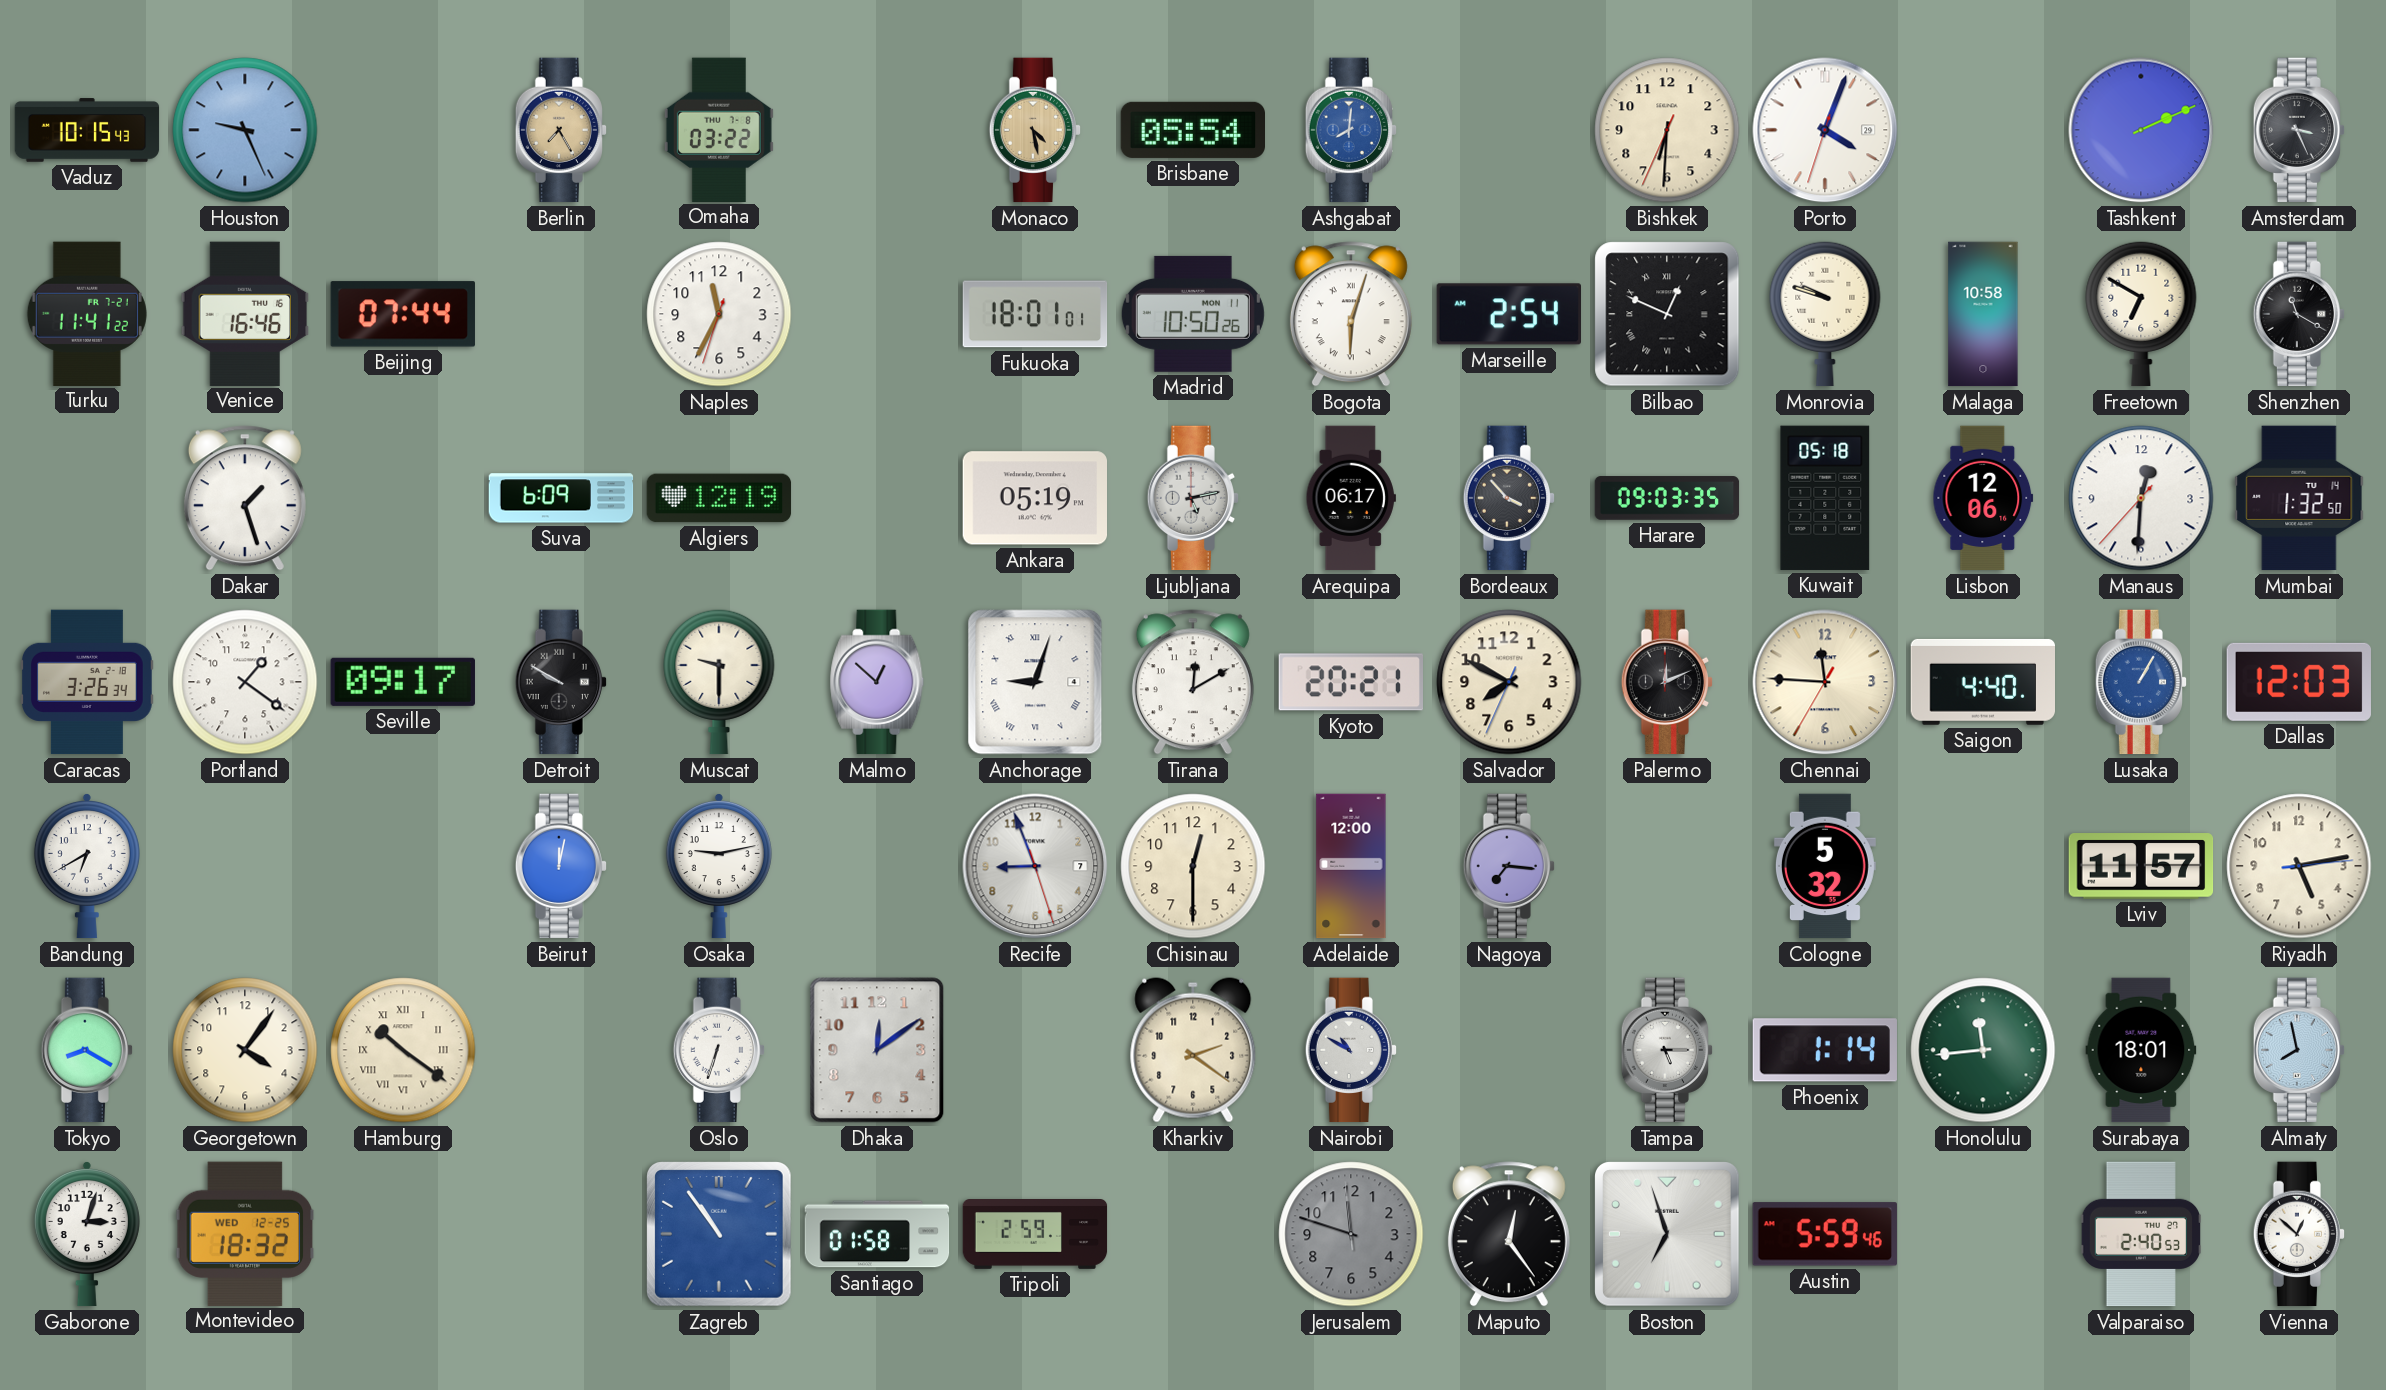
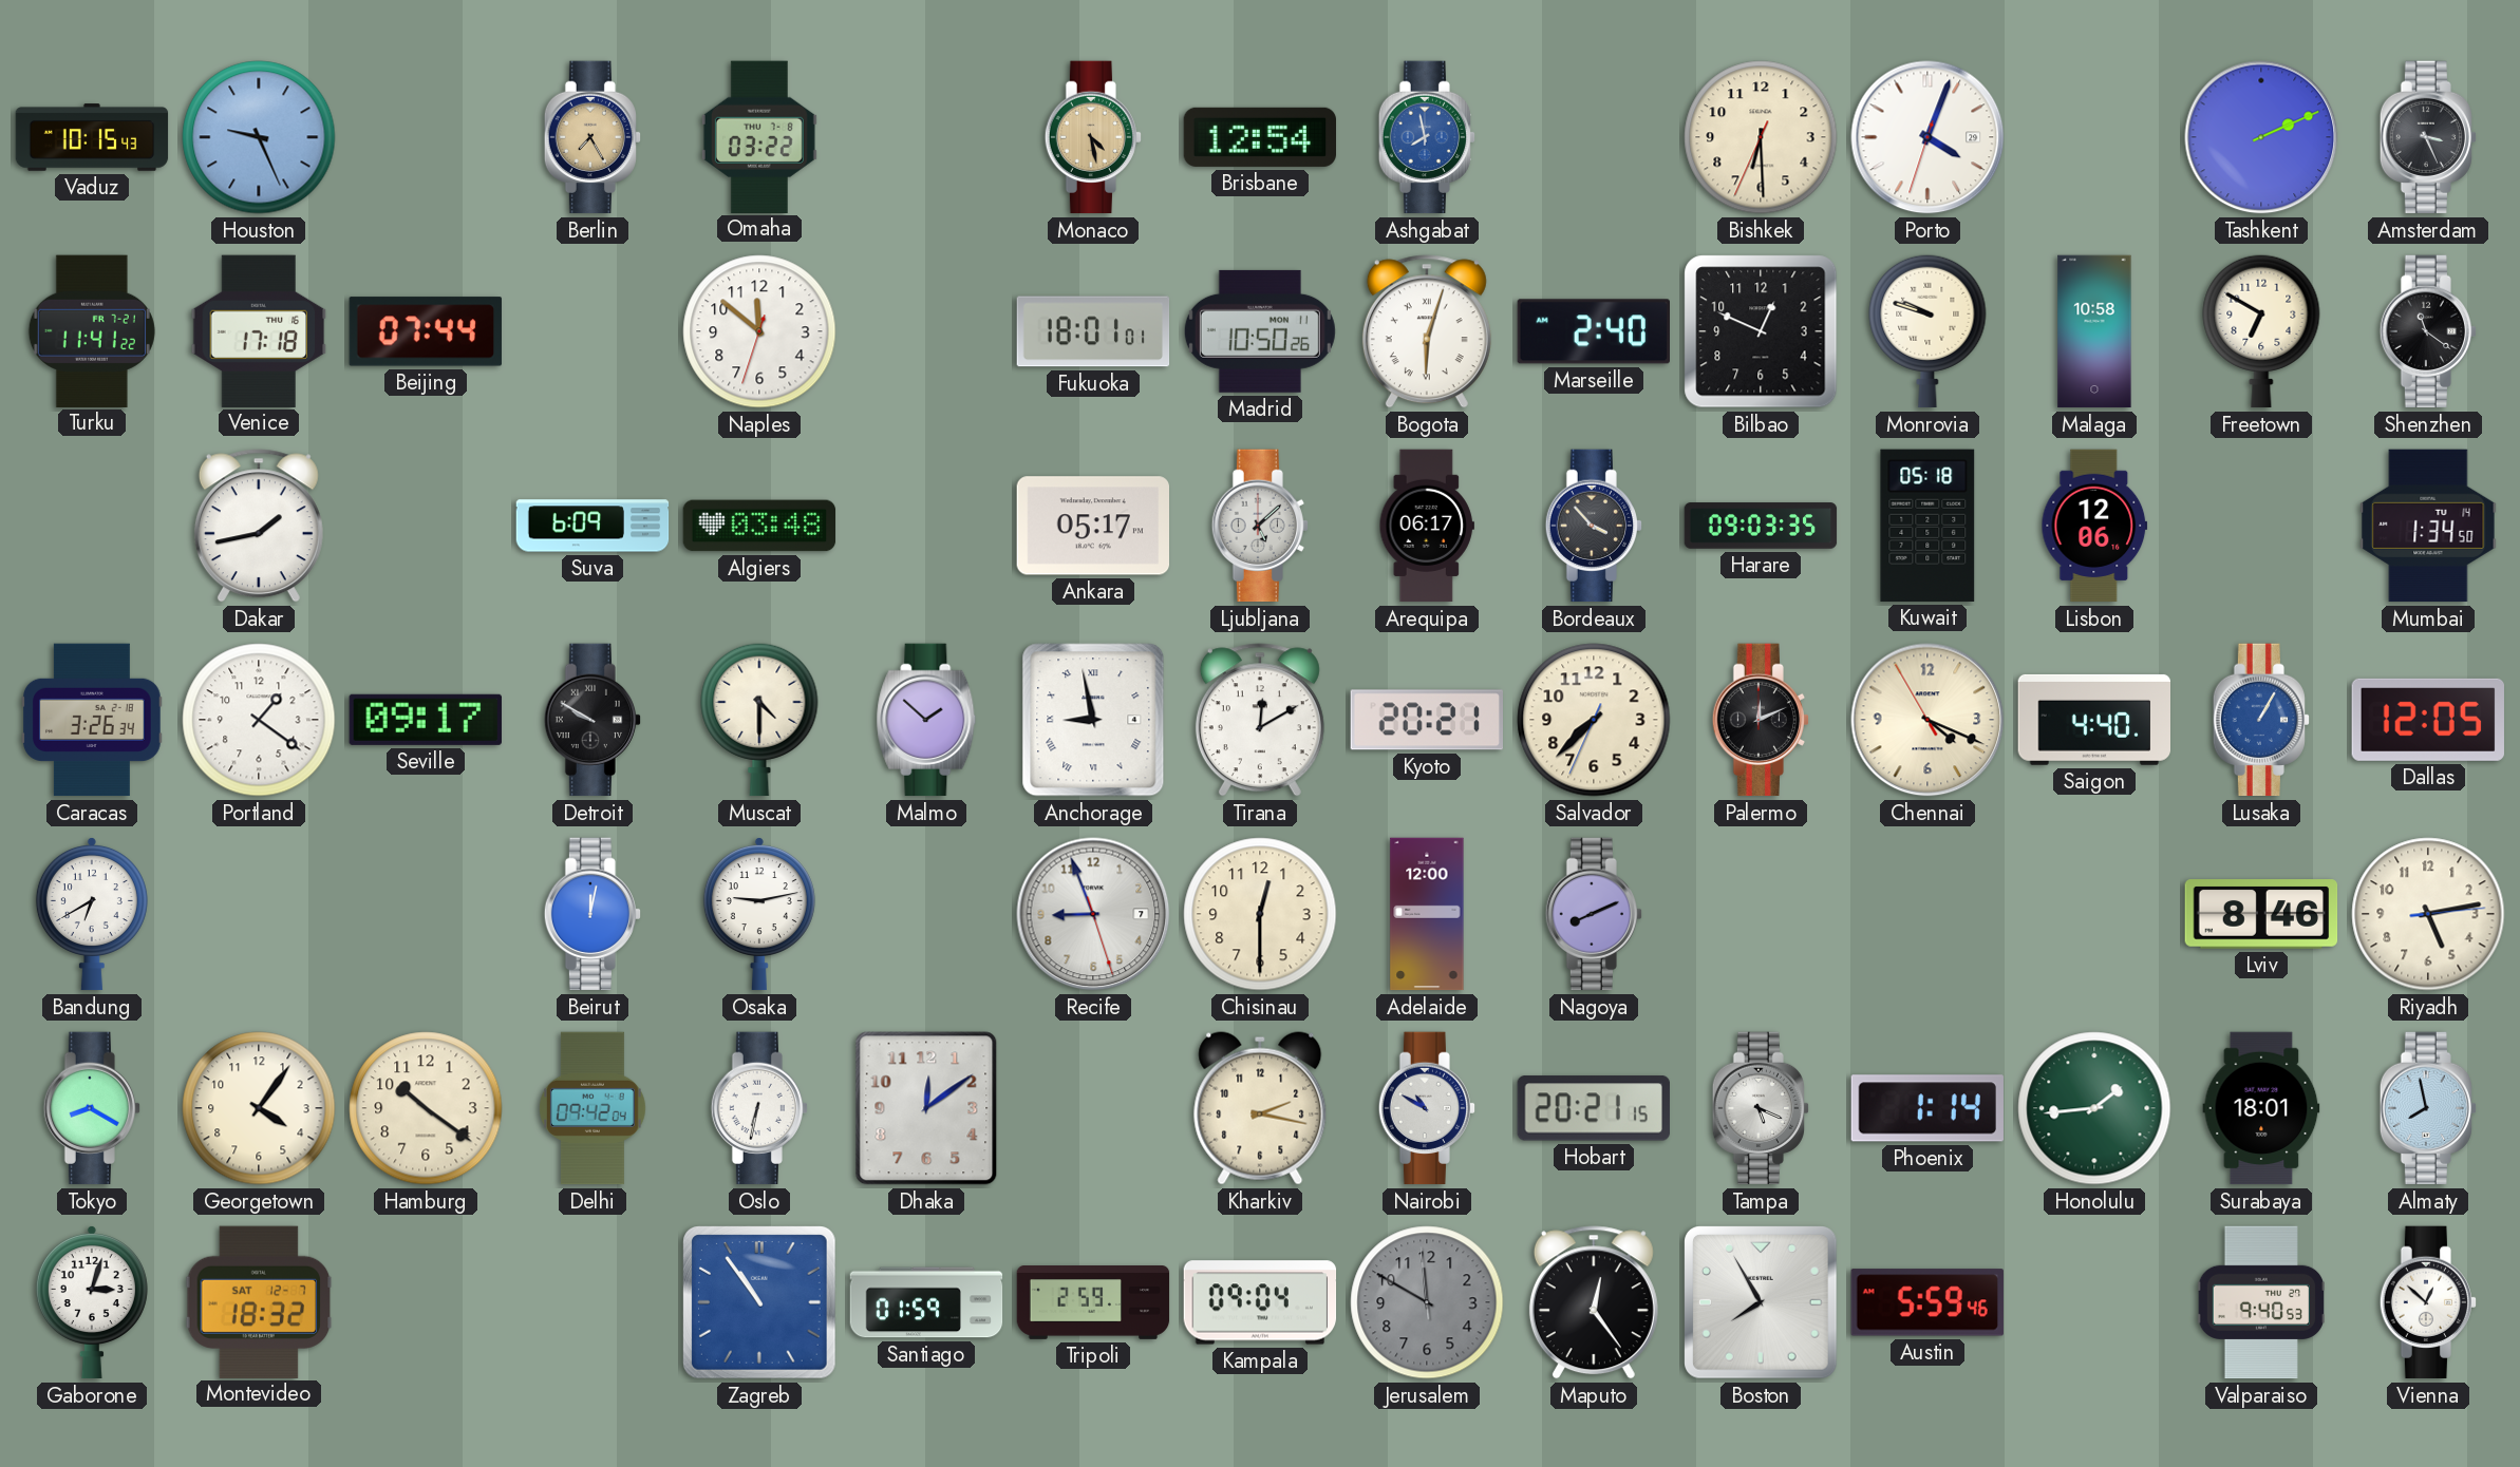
Brisbane: 05:54 -> 12:54
Ashgabat: 8:01 -> 7:58
Bishkek: 6:30 -> 6:29
Venice: 16:46 -> 17:18
Naples: 11:34 -> 11:51
Marseille: 2:54 -> 2:40
Bilbao numerals: Roman -> Arabic
Shenzhen: 11:20 -> 11:21
Dakar: 1:27 -> 1:43
Algiers: 12:19 -> 03:48
Ankara: 05:19 -> 05:17
Ljubljana: 5:13 -> 5:08
Manaus: 12:30 -> none
Mumbai: 1:32 -> 1:34
Muscat: 9:30 -> 4:30
Malmo: 12:52 -> 1:52
Anchorage: 9:03 -> 8:58
Salvador: 7:49 -> 7:37
Chennai: 11:45 -> 4:18
Dallas: 12:03 -> 12:05
Nagoya: 7:16 -> 8:11
Cologne: 5:32 -> none
Lviv: 11:57 -> 8:46
Hamburg numerals: Roman -> Arabic
Delhi: none -> 09:42
Oslo: 6:33 -> 6:32
Kharkiv: 2:21 -> 2:17
Hobart: none -> 20:21
Tampa: 5:15 -> 5:19
Honolulu: 11:44 -> 1:44
Montevideo date: WED 12-25 -> SAT 12-7
Santiago: 01:58 -> 01:59
Kampala: none -> 09:04
Jerusalem: 11:47 -> 11:49
Boston: 6:57 -> 7:55
Valparaiso: 2:40 -> 9:40
